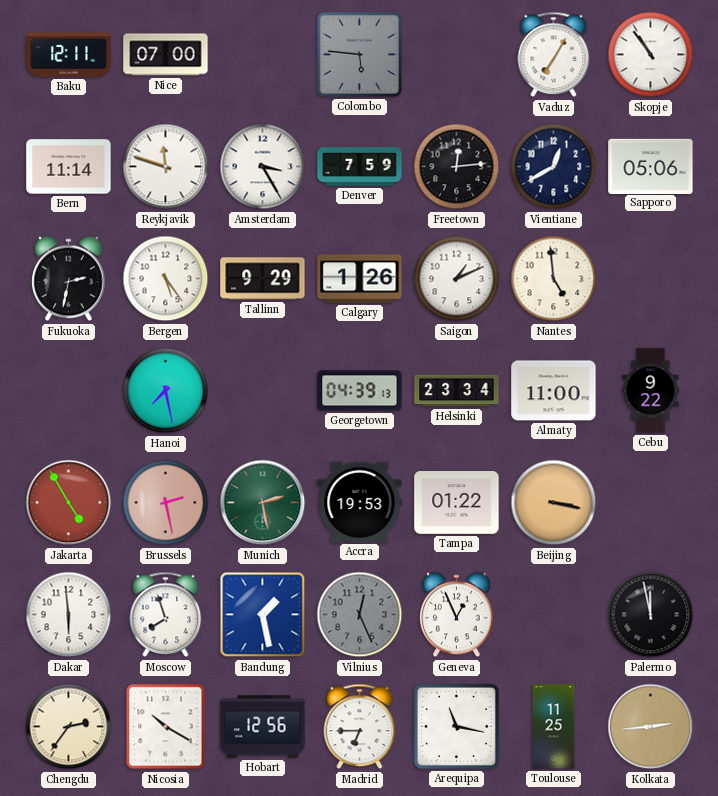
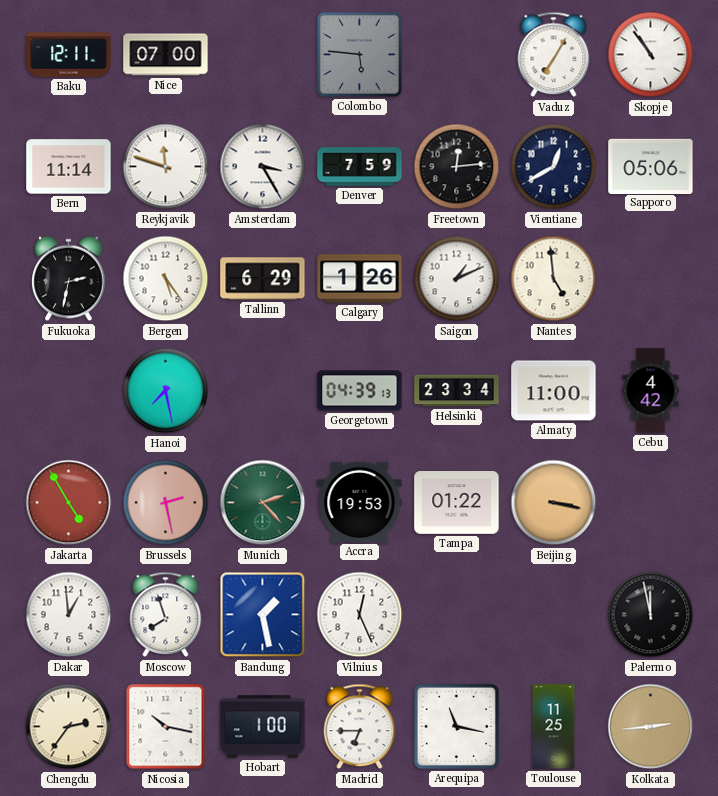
Tallinn: 9:29 -> 6:29
Cebu: 9:22 -> 4:42
Munich: 2:28 -> 2:23
Dakar: 5:59 -> 12:59
Vilnius dial: grey -> white
Geneva: 12:56 -> none
Nicosia: 10:20 -> 10:17
Hobart: 12:56 -> 1:00
